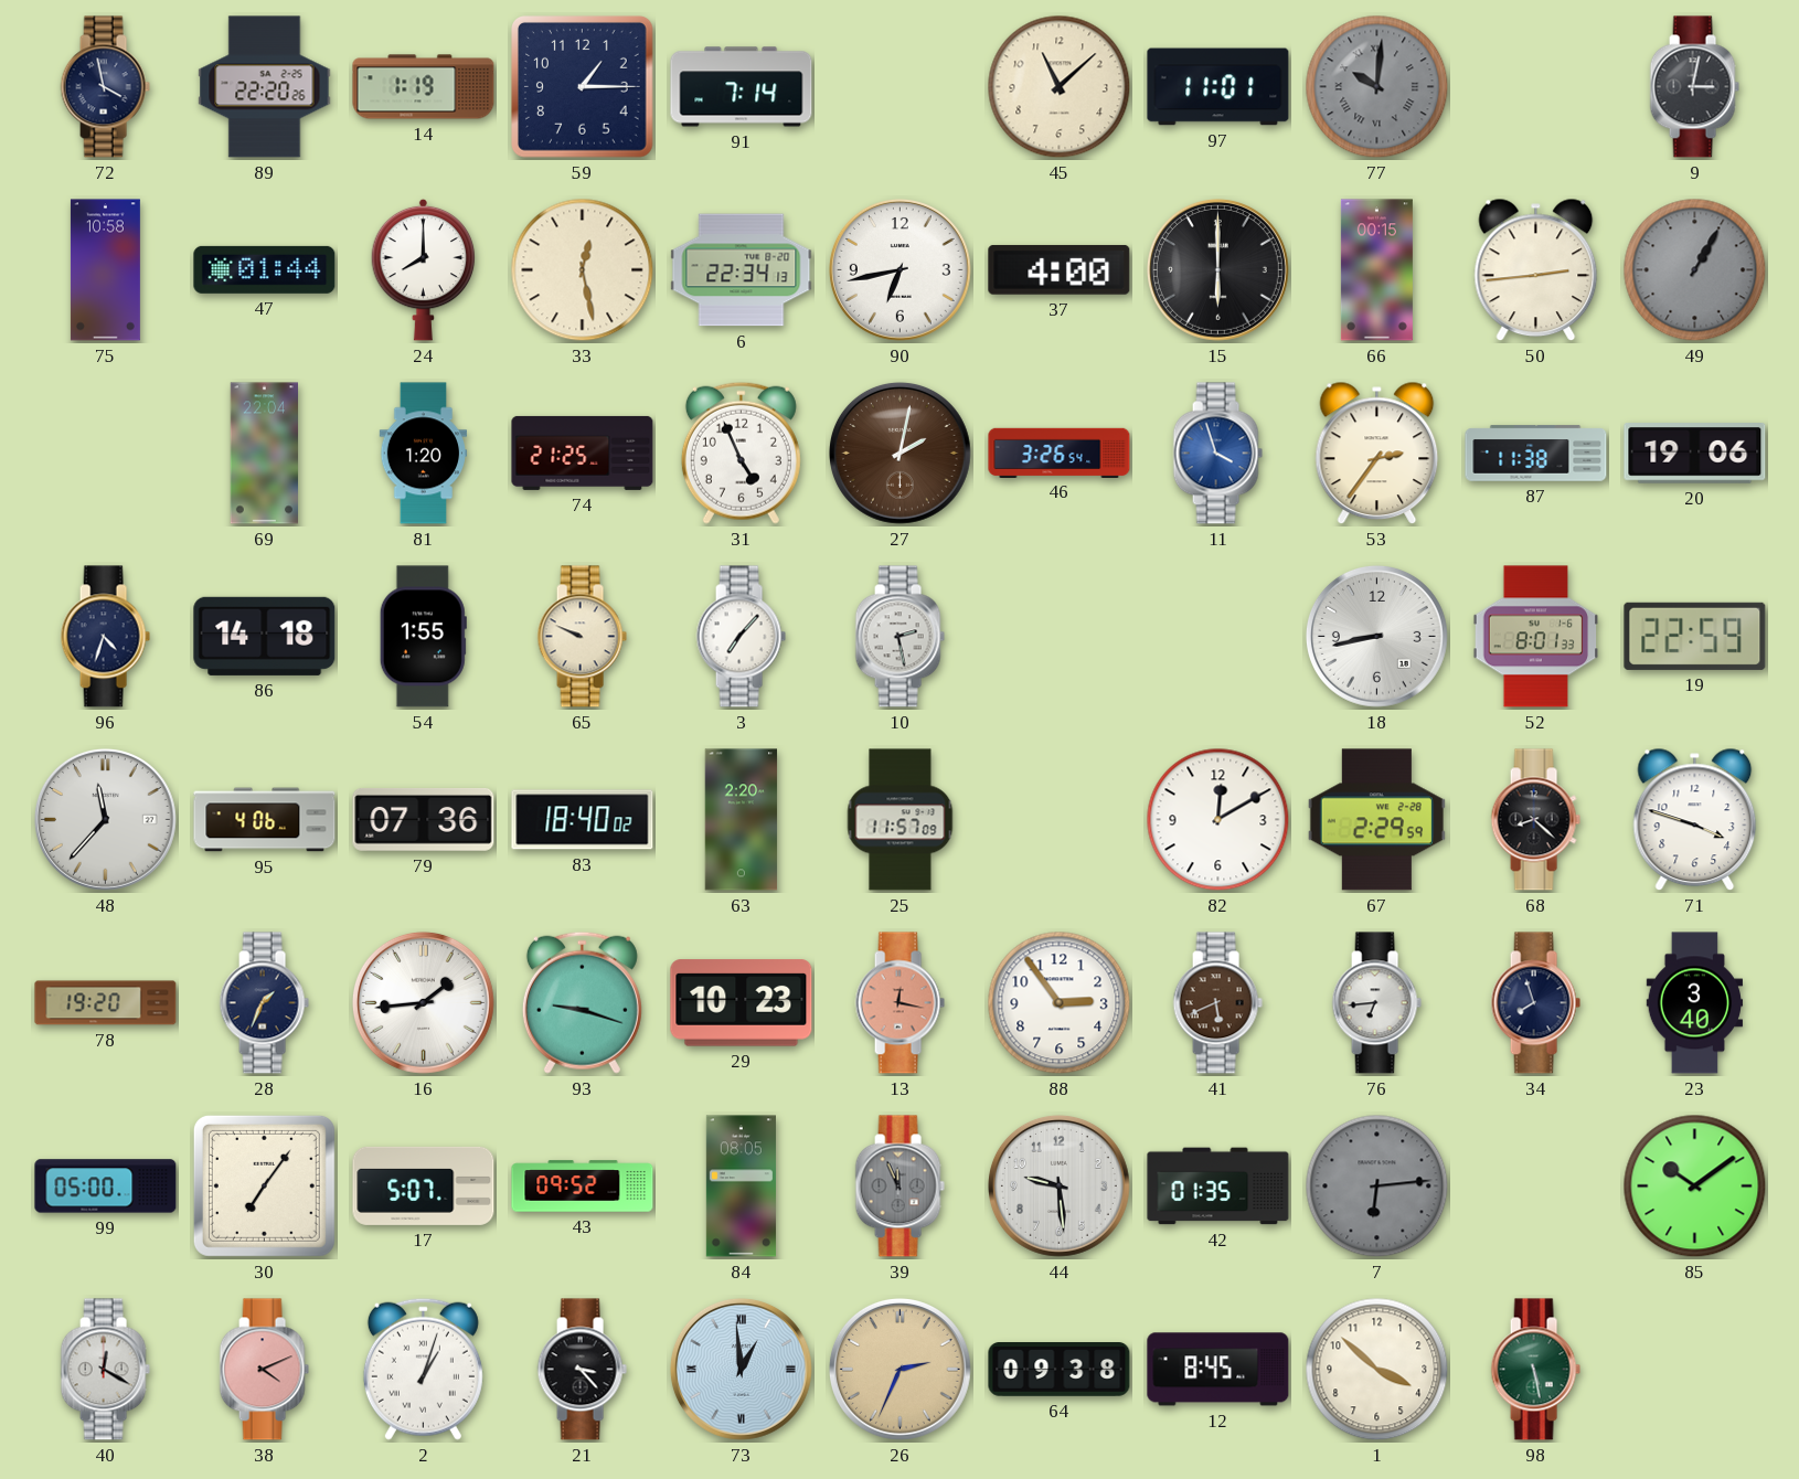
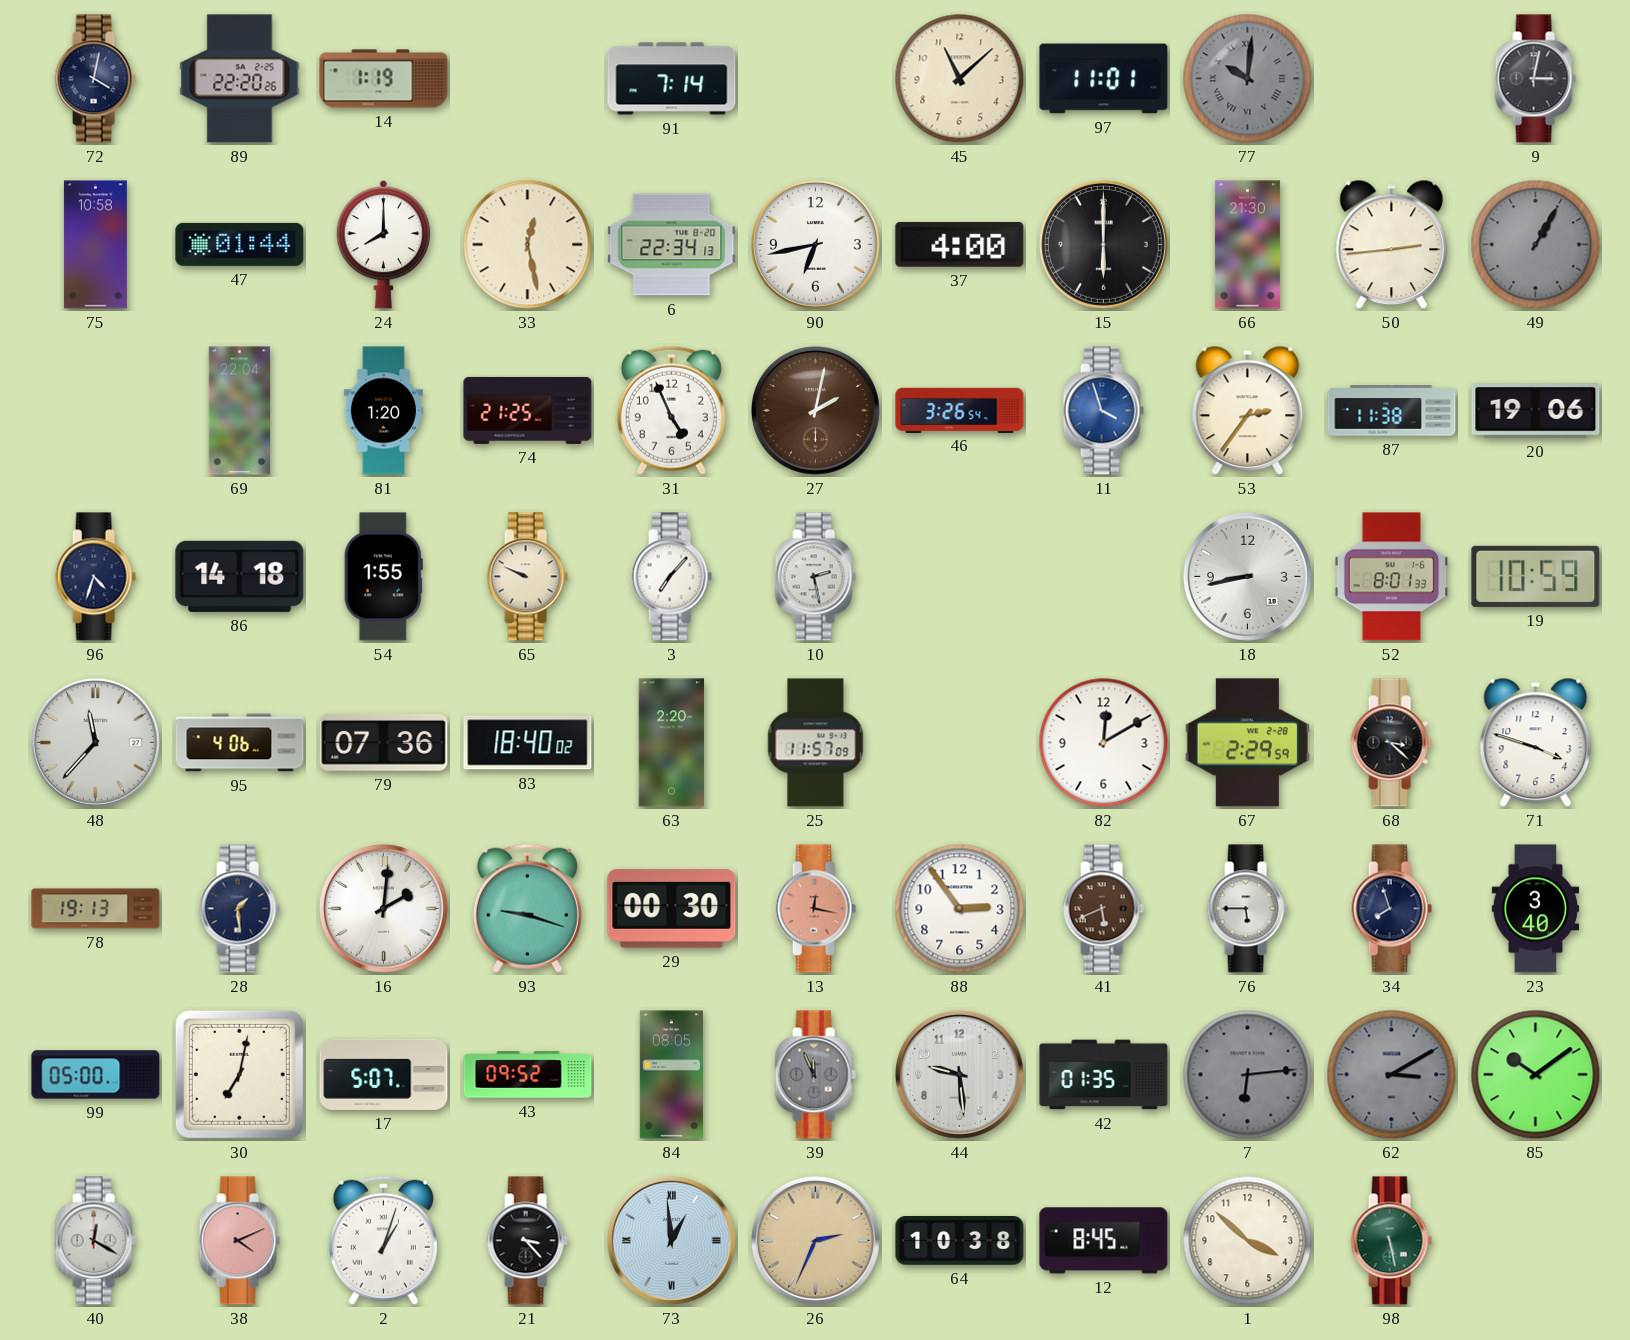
72: 3:58 -> 4:02
59: 1:15 -> none
66: 00:15 -> 21:30
19: 22:59 -> 10:59
68: 8:22 -> 3:22
78: 19:20 -> 19:13
28: 1:34 -> 1:29
16: 1:44 -> 2:01
29: 10:23 -> 00:30
76: 6:44 -> 5:45
30: 7:06 -> 7:02
62: none -> 3:10
64: 09:38 -> 10:38
